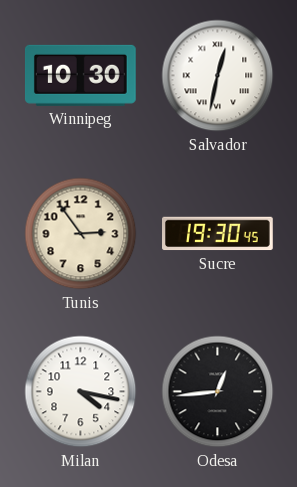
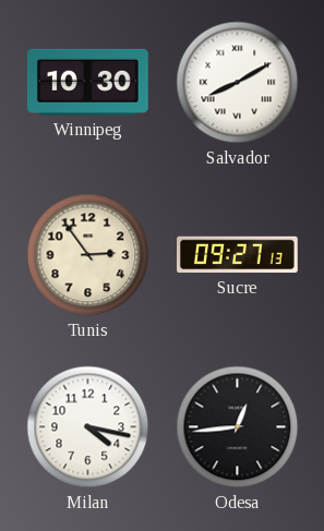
Salvador: 12:32 -> 8:10
Sucre: 19:30 -> 09:27
